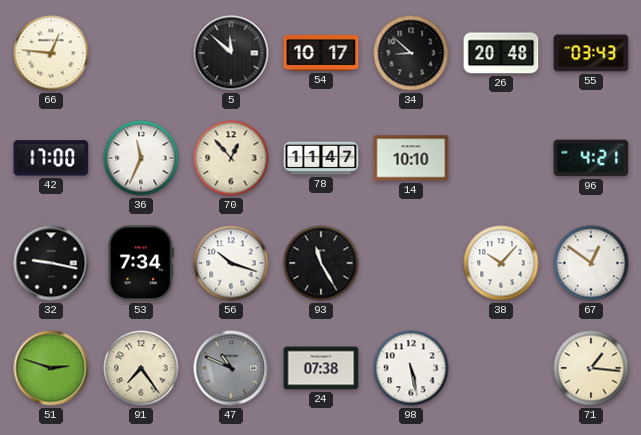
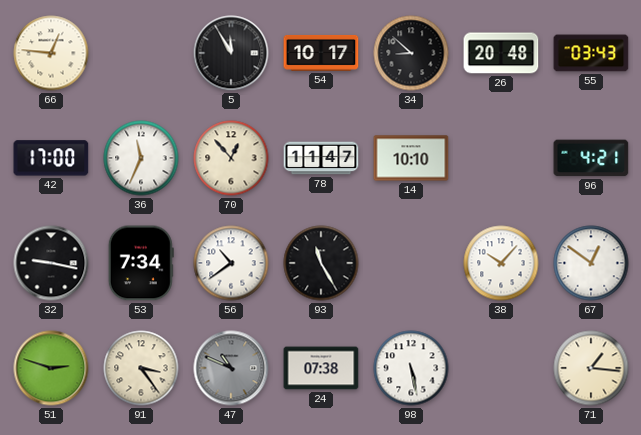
5: 11:52 -> 11:55
56: 10:18 -> 10:39
91: 7:24 -> 3:24
